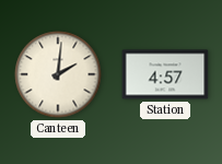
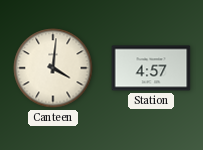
Canteen: 2:01 -> 4:01
